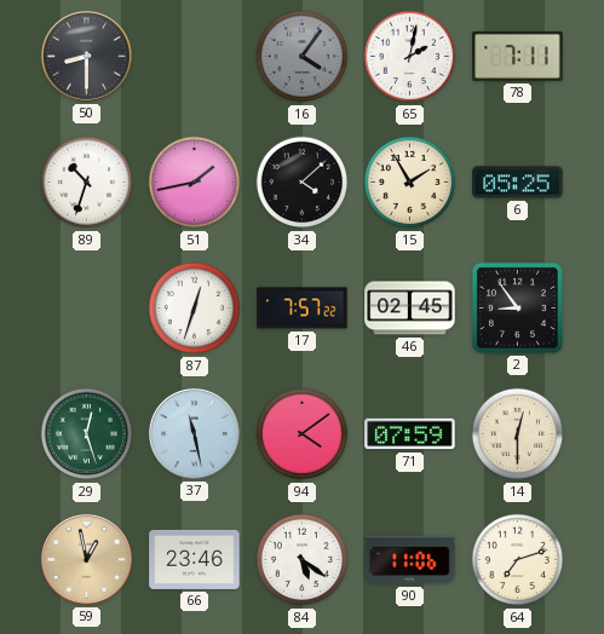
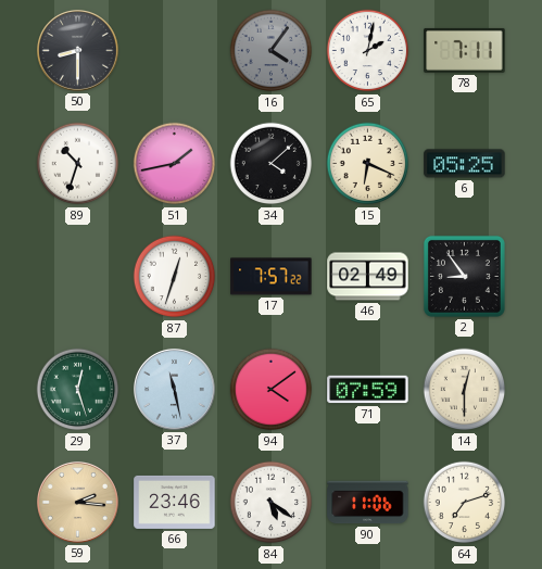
15: 1:55 -> 6:19
46: 02:45 -> 02:49
59: 12:58 -> 2:16
